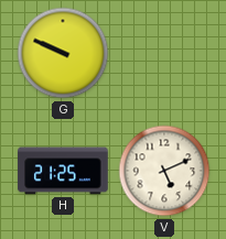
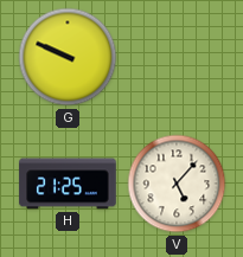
V: 5:11 -> 5:07
